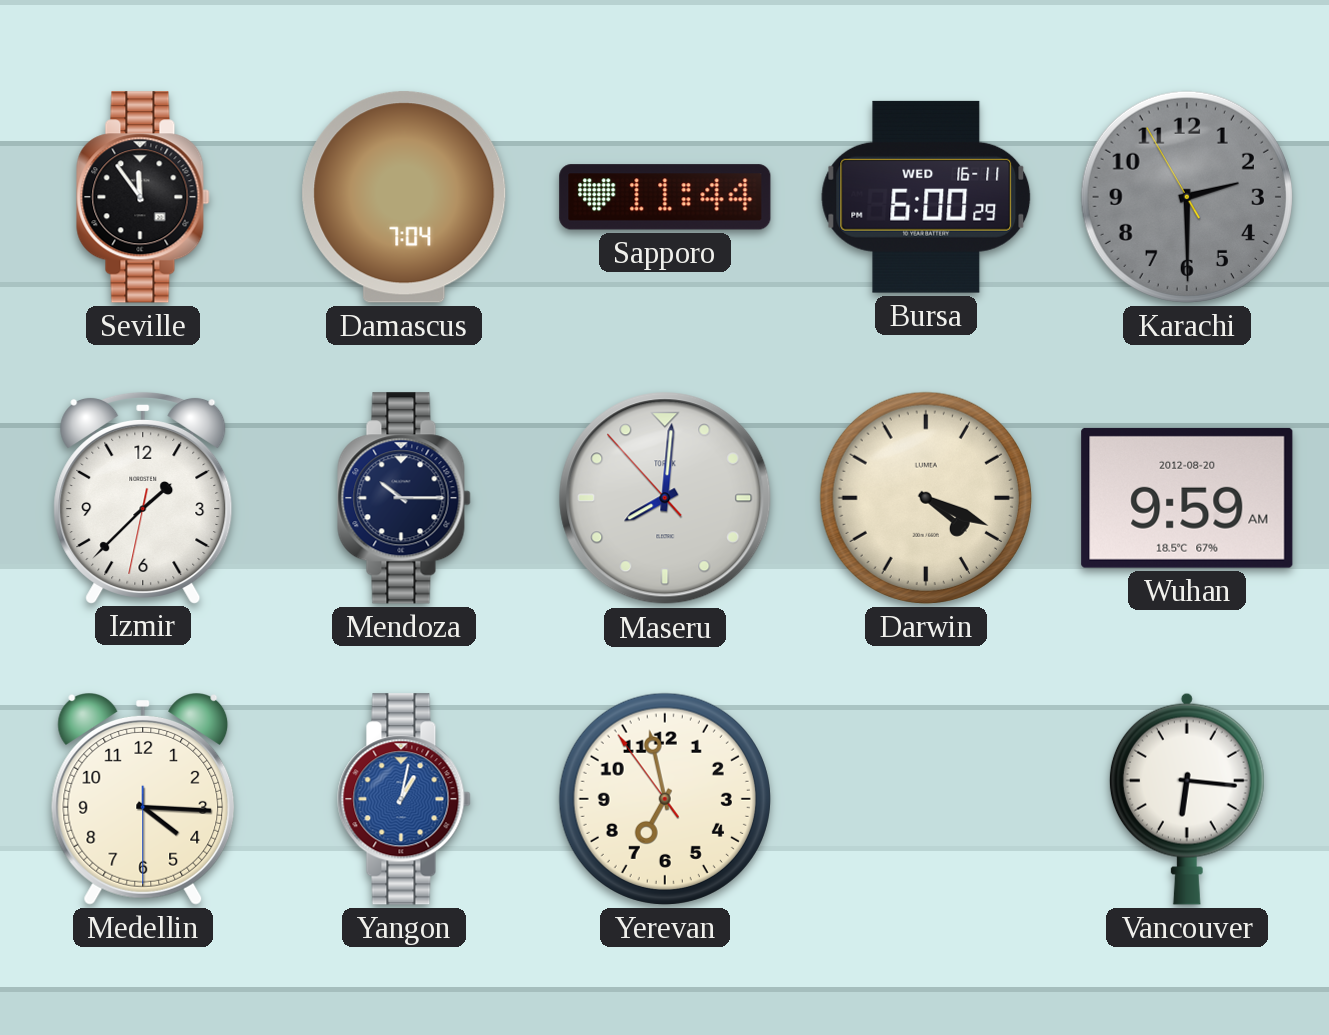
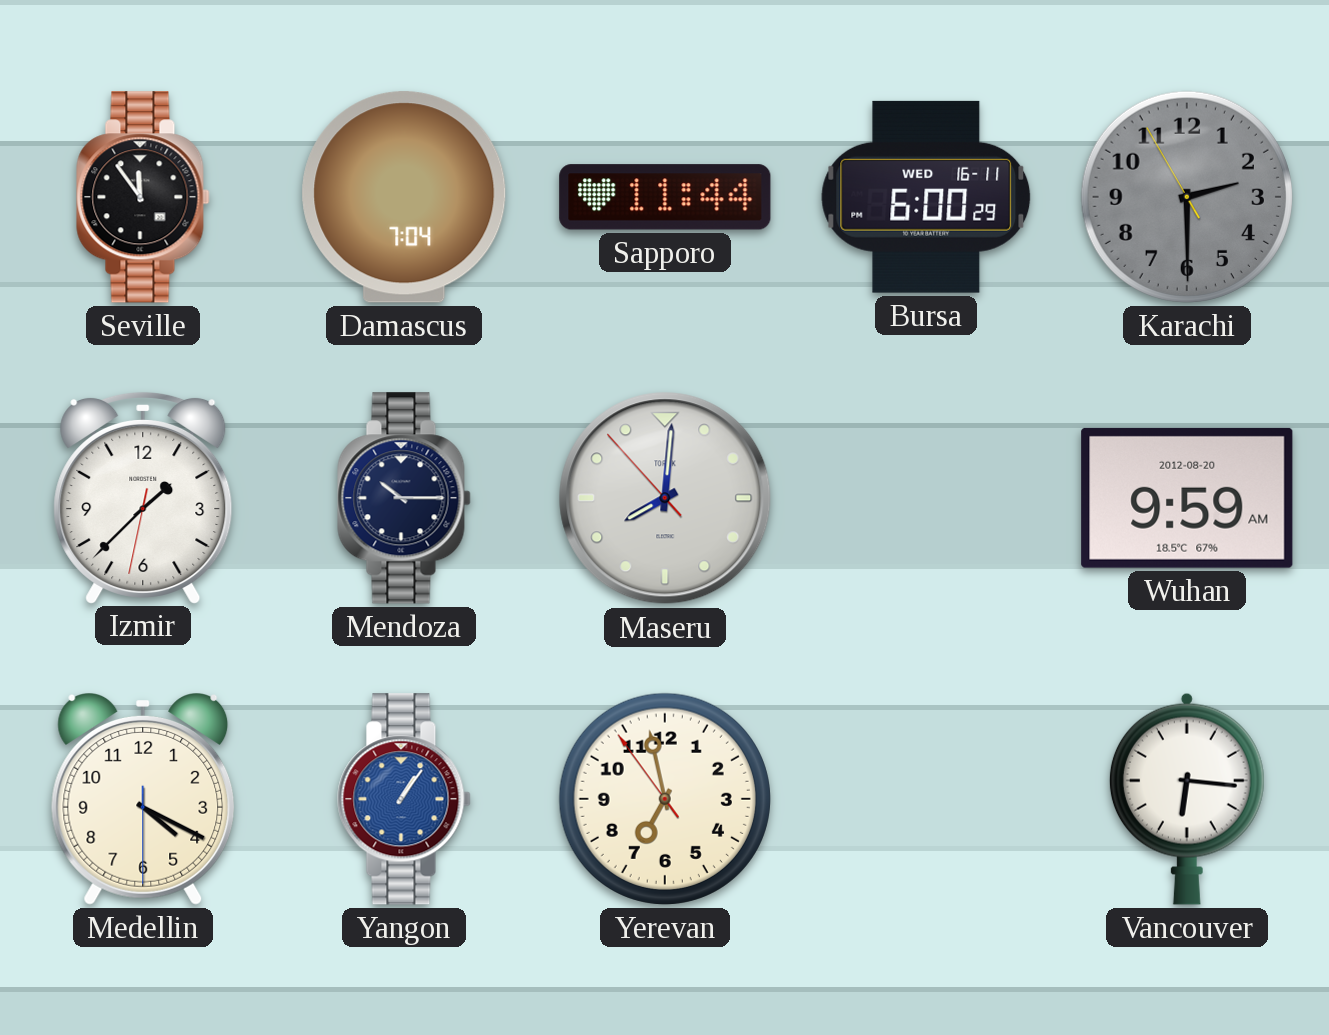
Darwin: 4:19 -> none
Medellin: 4:15 -> 4:19
Yangon: 1:02 -> 1:06
